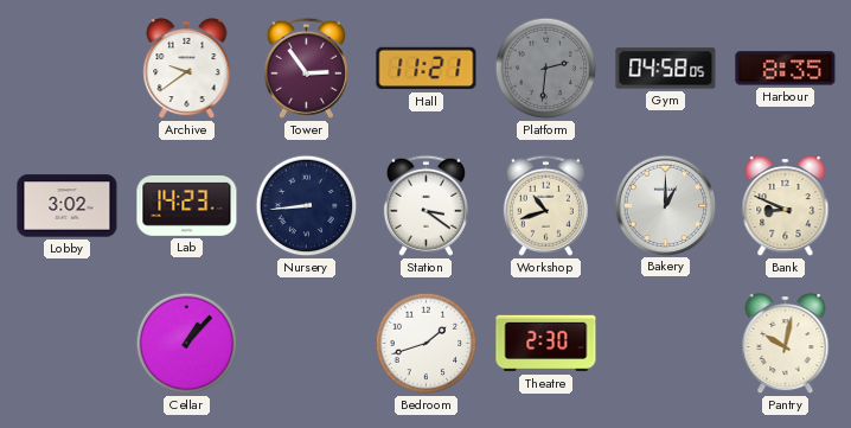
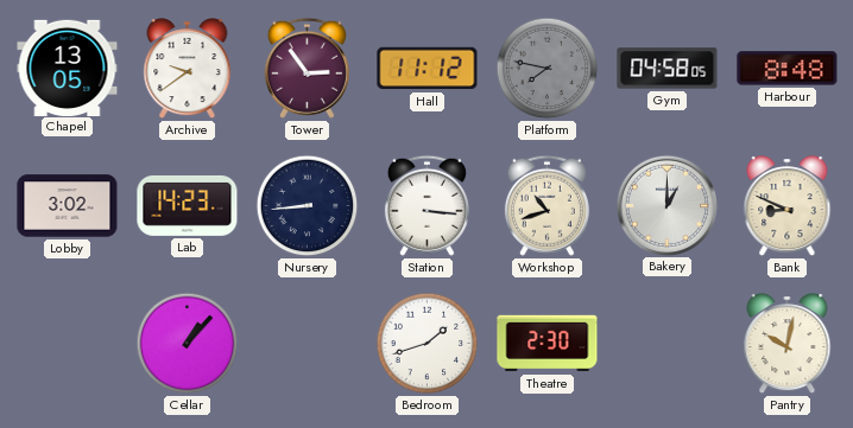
Chapel: none -> 13:05
Hall: 11:21 -> 11:12
Platform: 2:31 -> 7:47
Harbour: 8:35 -> 8:48
Station: 3:21 -> 3:16
